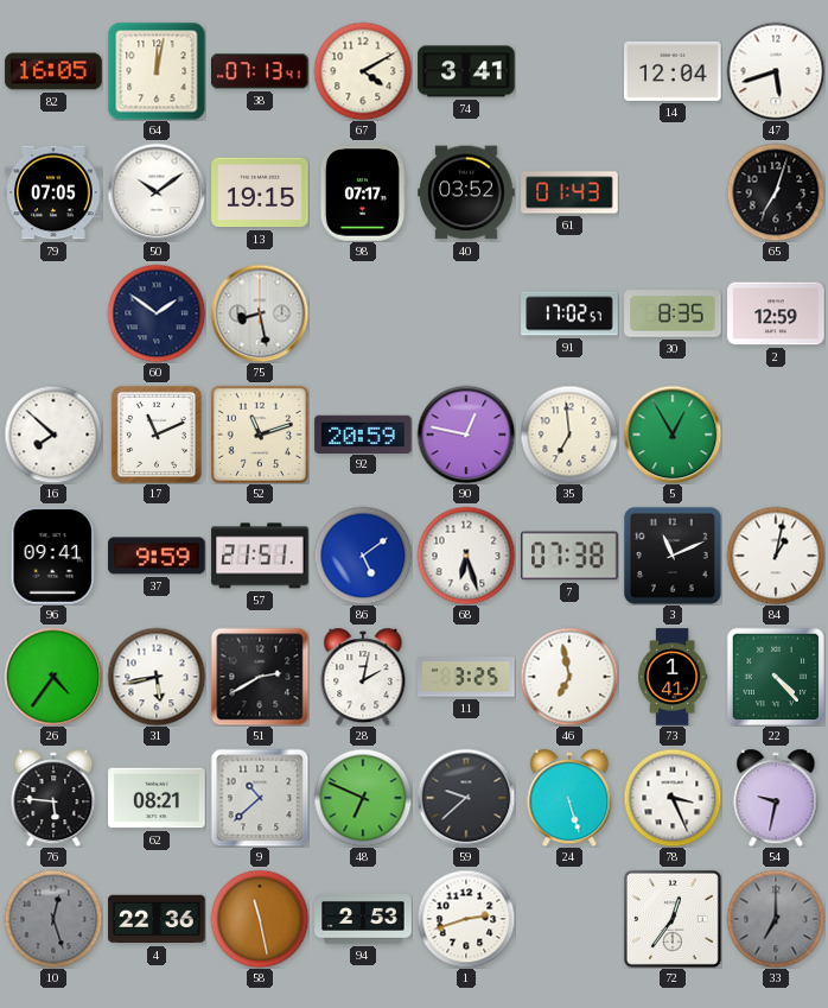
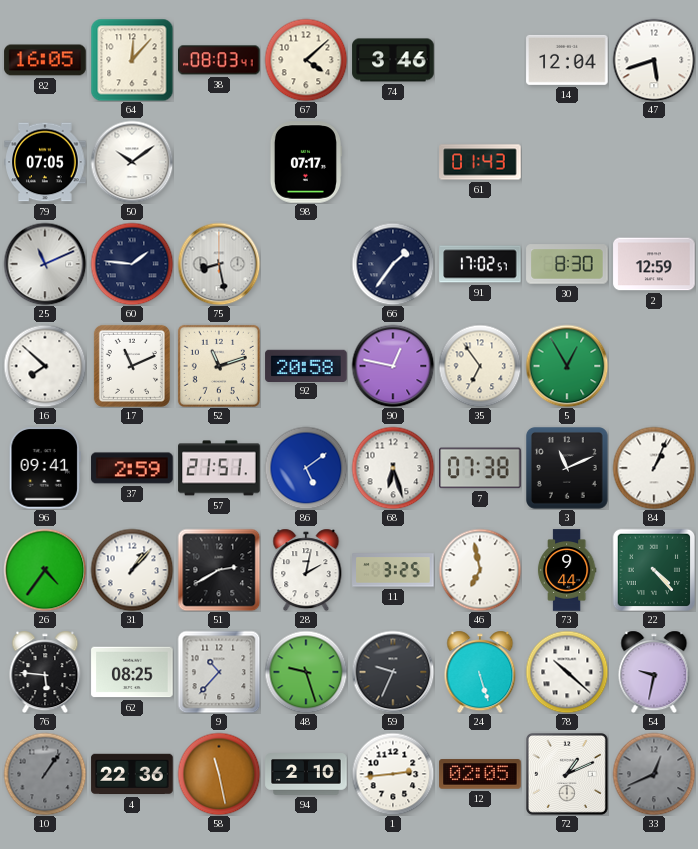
64: 12:02 -> 12:07
38: 07:13 -> 08:03
67: 4:10 -> 4:08
74: 3:41 -> 3:46
13: 19:15 -> none
40: 03:52 -> none
65: 7:03 -> none
25: none -> 11:11
60: 1:51 -> 1:46
66: none -> 1:36
30: 8:35 -> 8:30
92: 20:59 -> 20:58
35: 6:59 -> 6:54
37: 9:59 -> 2:59
84: 1:02 -> 1:04
31: 5:43 -> 1:07
73: 1:41 -> 9:44
62: 08:21 -> 08:25
9: 10:38 -> 10:37
48: 6:49 -> 9:27
59: 9:38 -> 9:34
78: 3:26 -> 10:22
10: 12:27 -> 1:06
94: 2:53 -> 2:10
1: 2:42 -> 2:44
12: none -> 02:05
72: 12:36 -> 1:11
33: 7:00 -> 12:41
